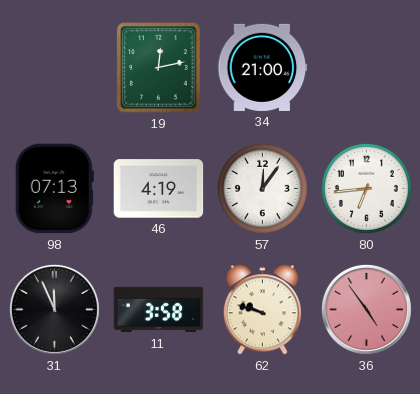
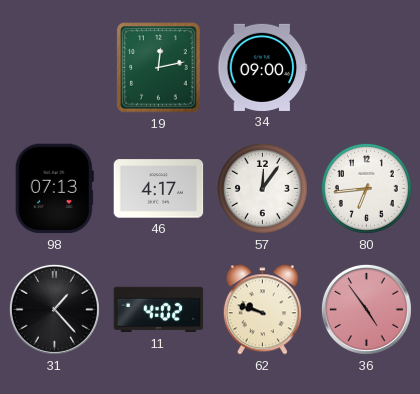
34: 21:00 -> 09:00
46: 4:19 -> 4:17
31: 11:56 -> 1:23
11: 3:58 -> 4:02
